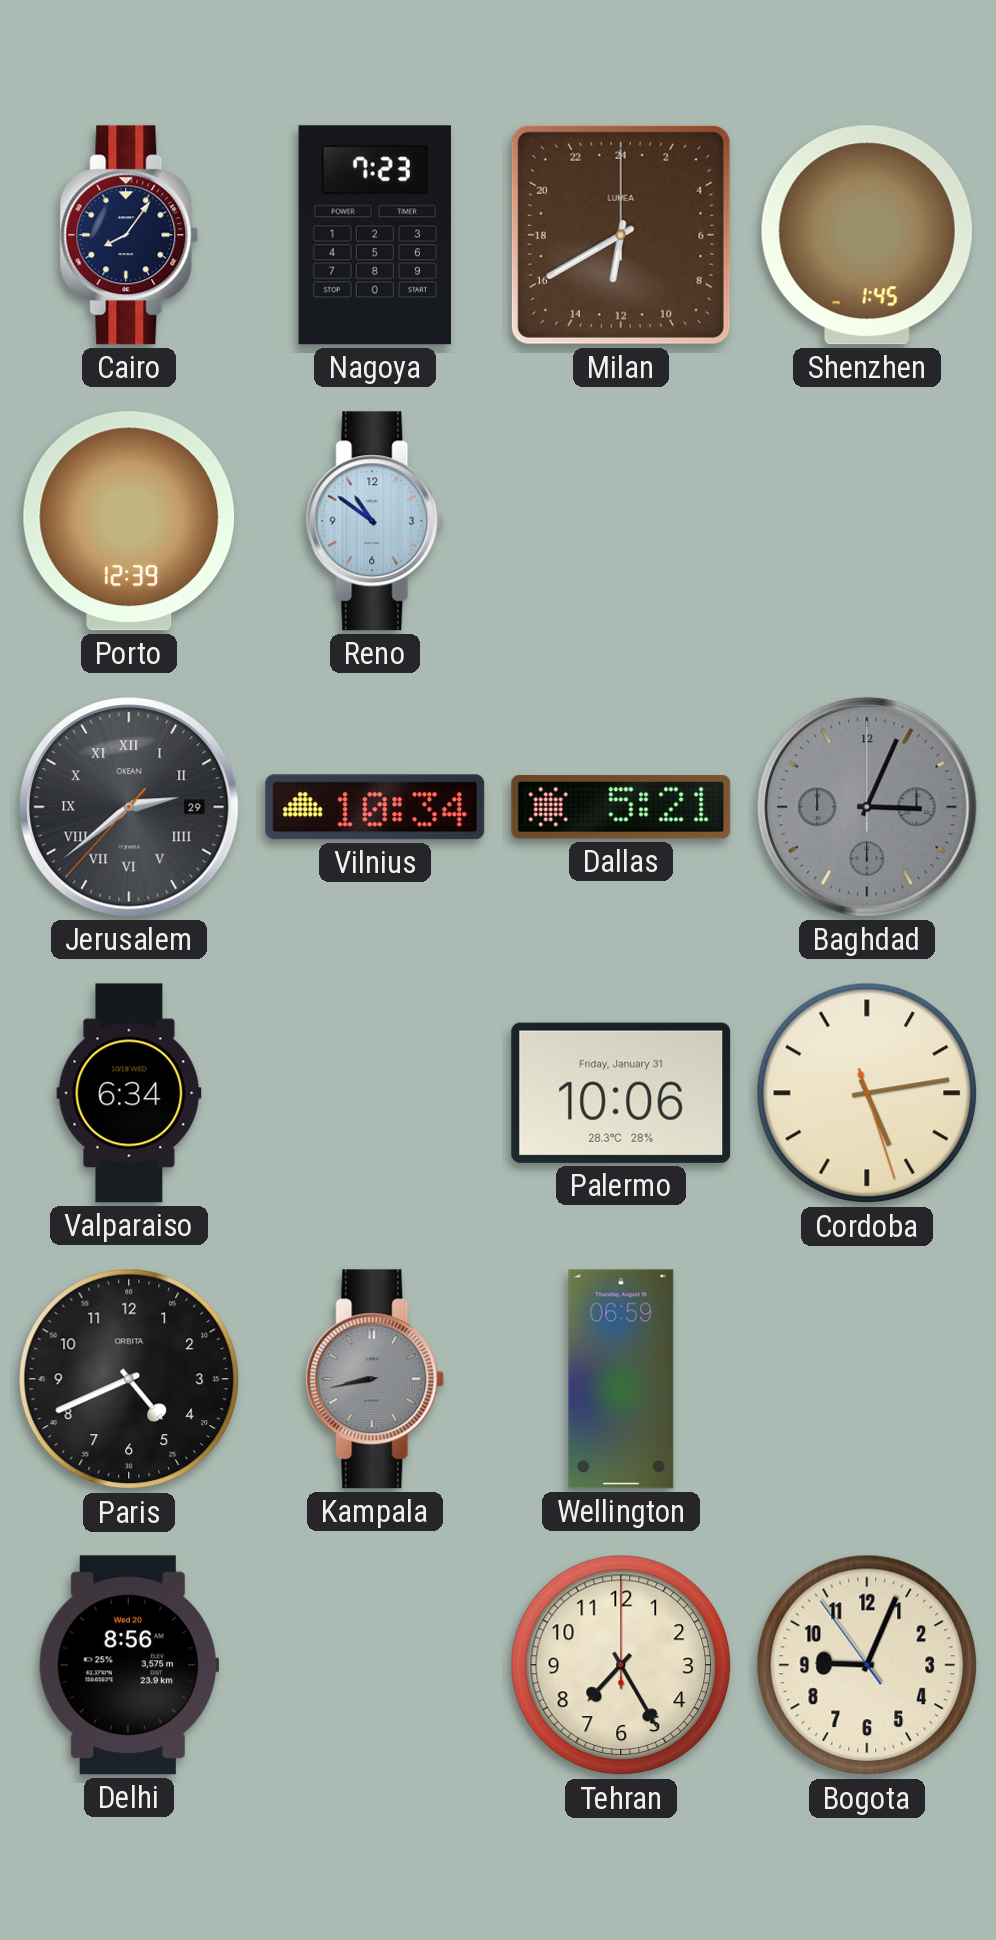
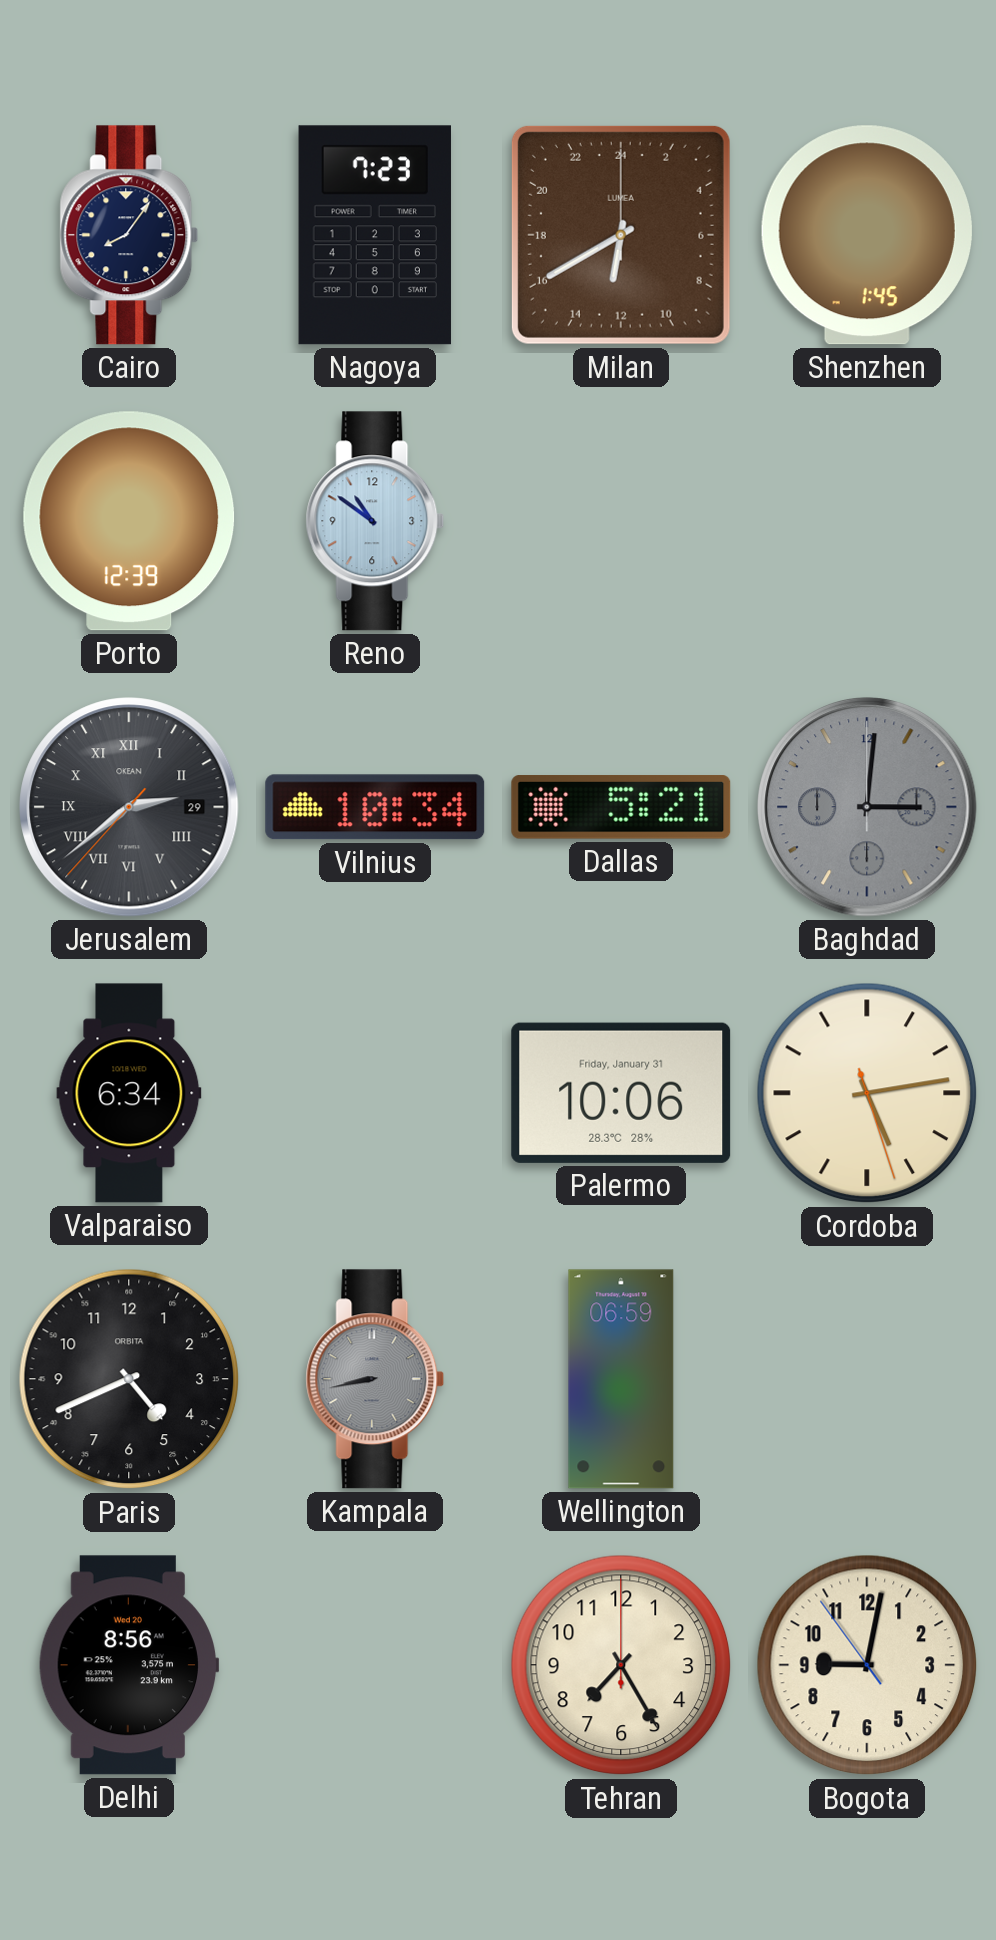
Baghdad: 3:04 -> 3:01
Bogota: 9:03 -> 9:01
